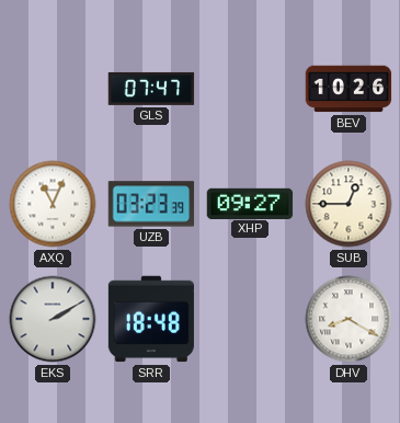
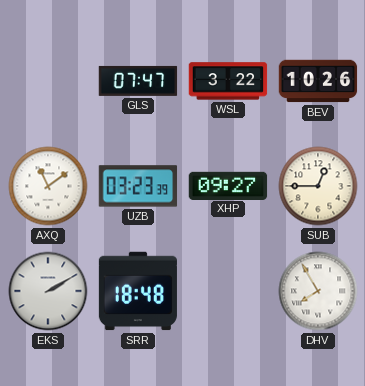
WSL: none -> 3:22
AXQ: 11:04 -> 11:09
DHV: 8:20 -> 7:55
